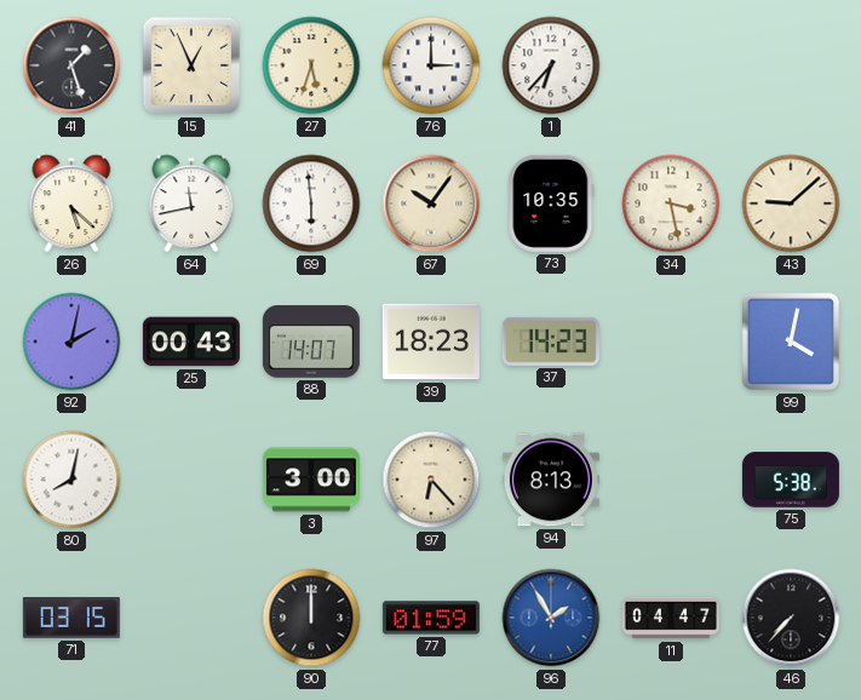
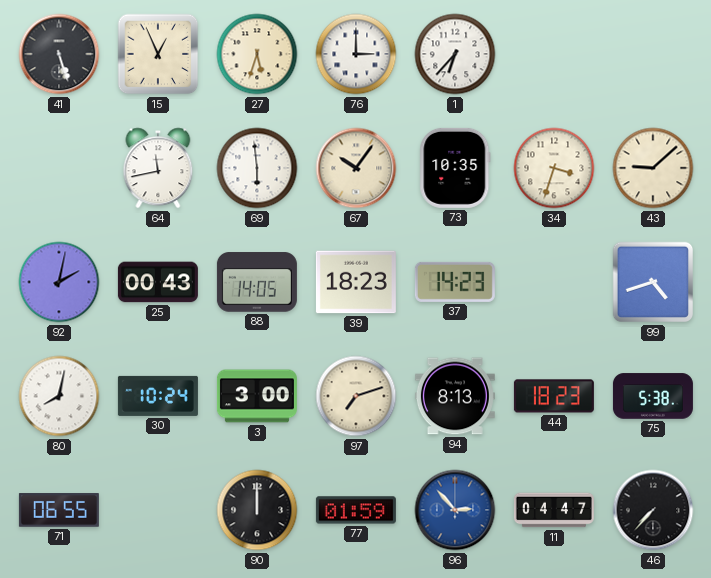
41: 1:27 -> 5:27
26: 5:22 -> none
34: 3:28 -> 3:33
88: 14:07 -> 14:05
99: 4:02 -> 4:42
30: none -> 10:24
97: 6:23 -> 7:12
44: none -> 18:23
71: 03:15 -> 06:55
96: 1:55 -> 2:53
